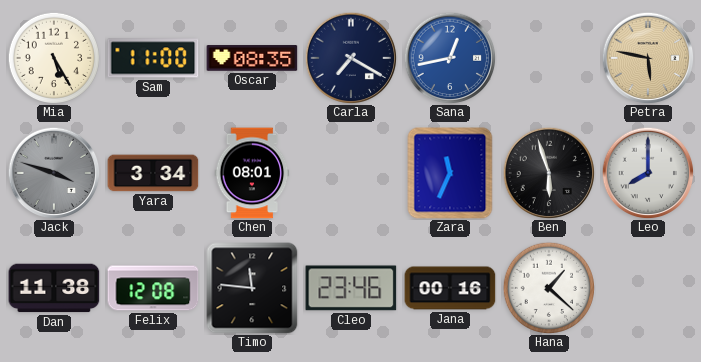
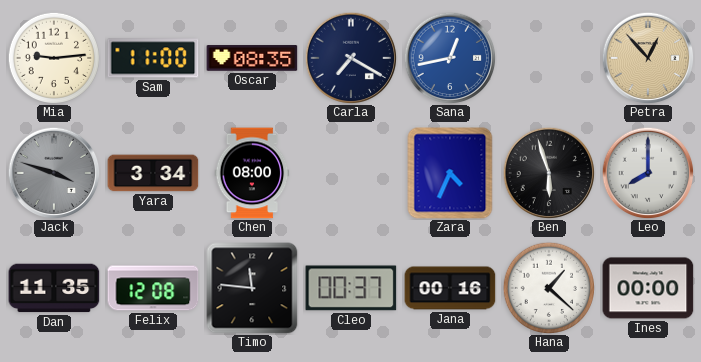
Mia: 5:25 -> 9:14
Petra: 5:47 -> 12:53
Chen: 08:01 -> 08:00
Zara: 11:34 -> 4:34
Dan: 11:38 -> 11:35
Cleo: 23:46 -> 00:37
Ines: none -> 00:00
